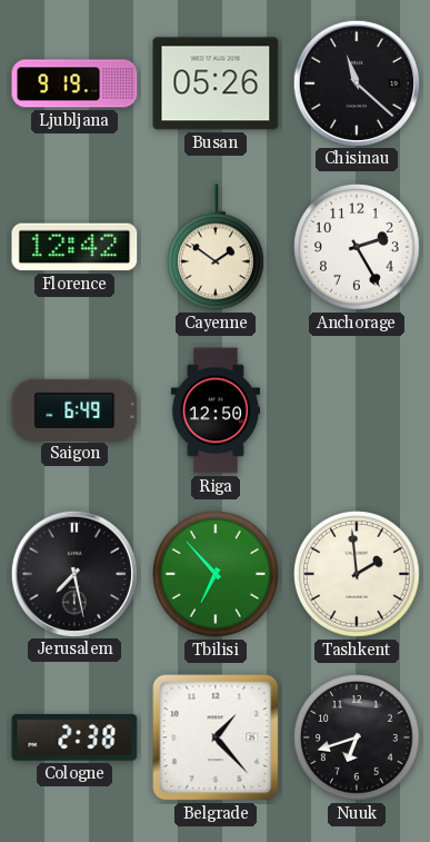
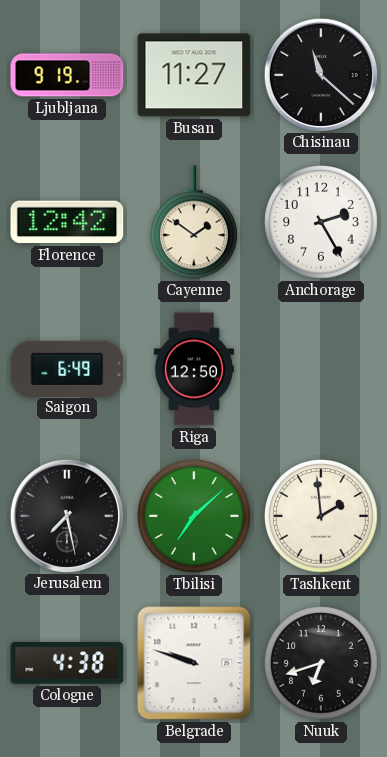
Busan: 05:26 -> 11:27
Tbilisi: 6:53 -> 7:08
Cologne: 2:38 -> 4:38
Belgrade: 1:23 -> 9:48
